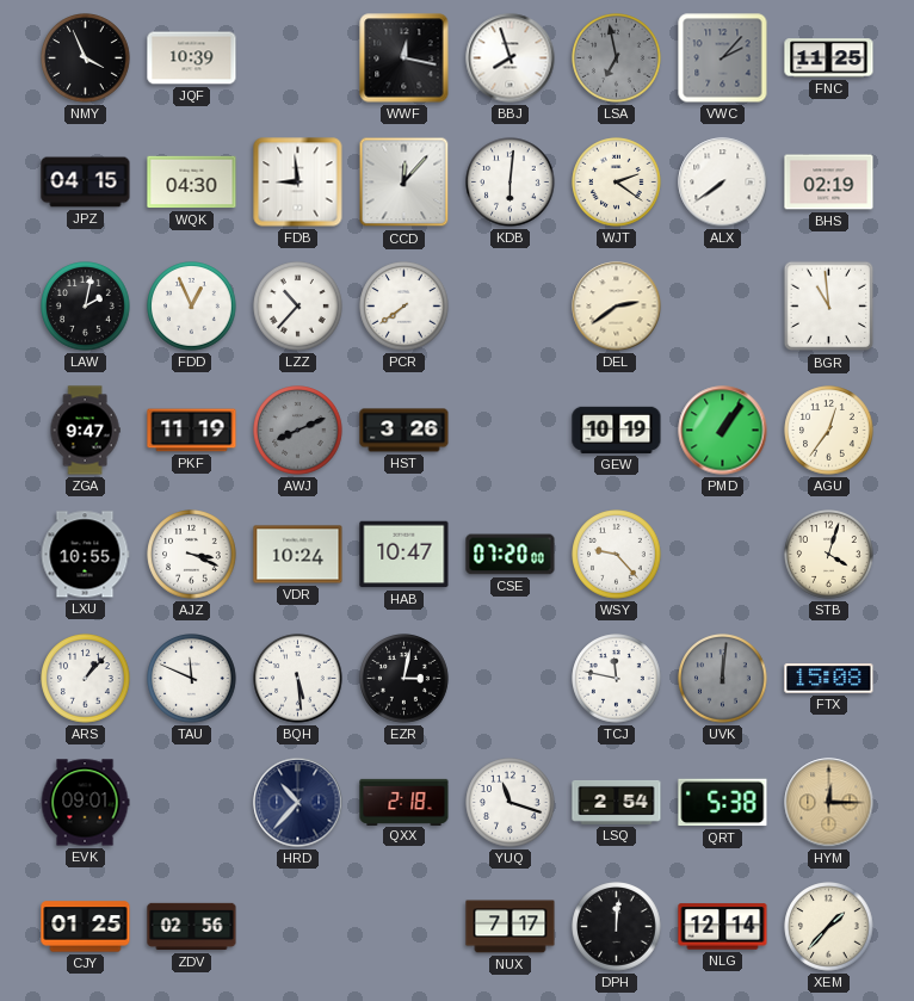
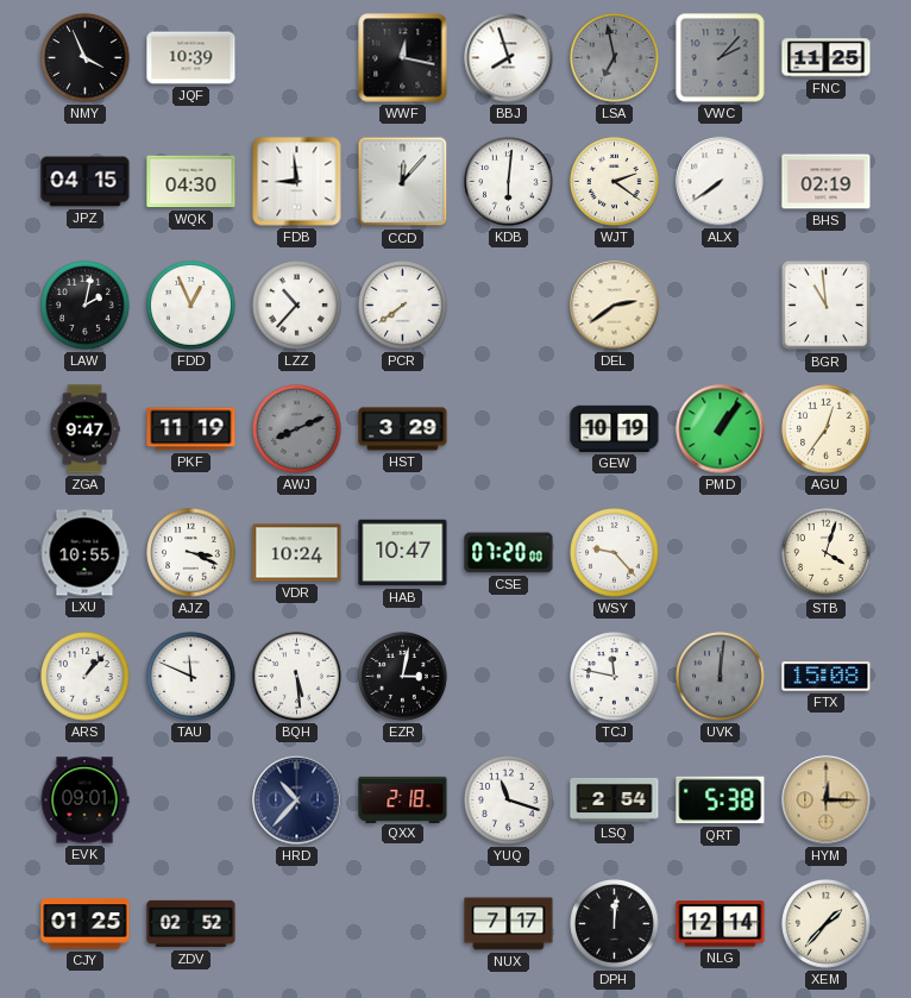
HST: 3:26 -> 3:29
ZDV: 02:56 -> 02:52
